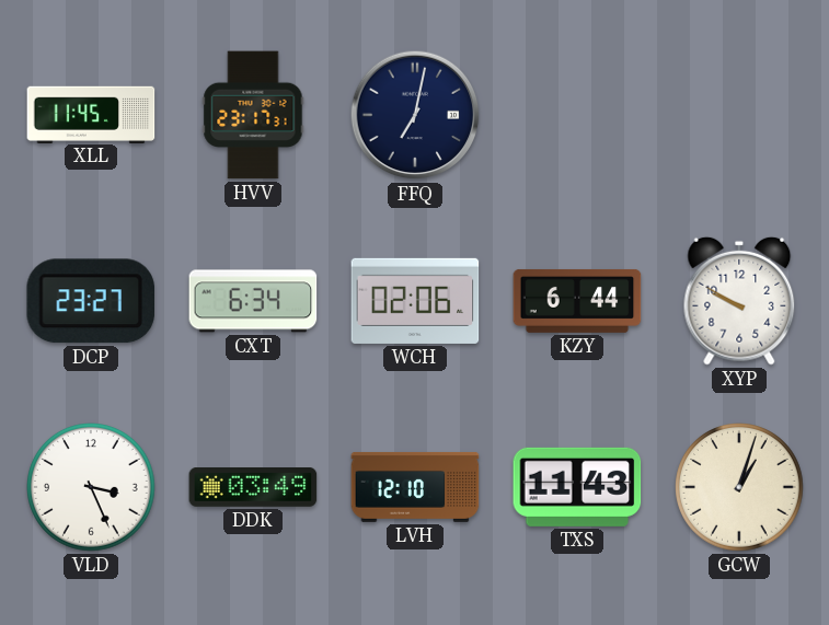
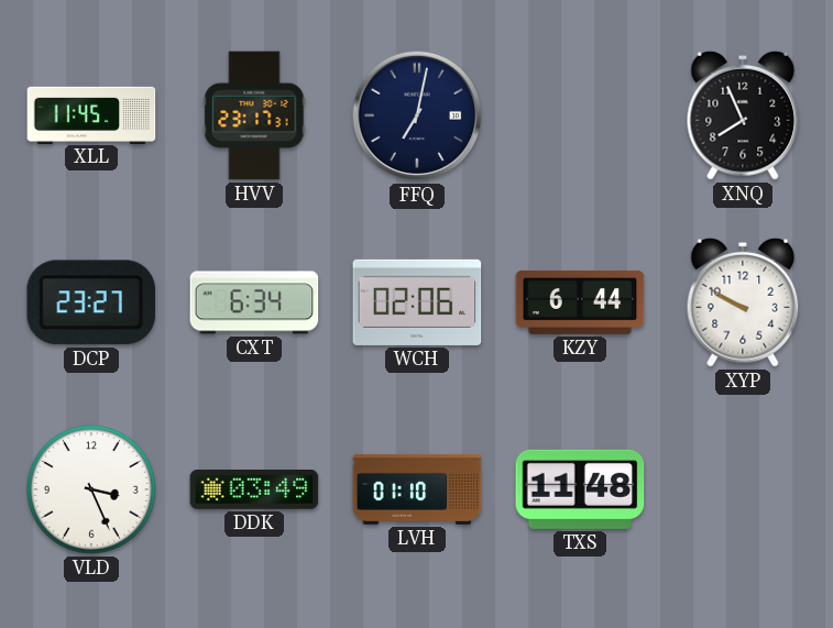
XNQ: none -> 7:56
LVH: 12:10 -> 01:10
TXS: 11:43 -> 11:48
GCW: 1:03 -> none
